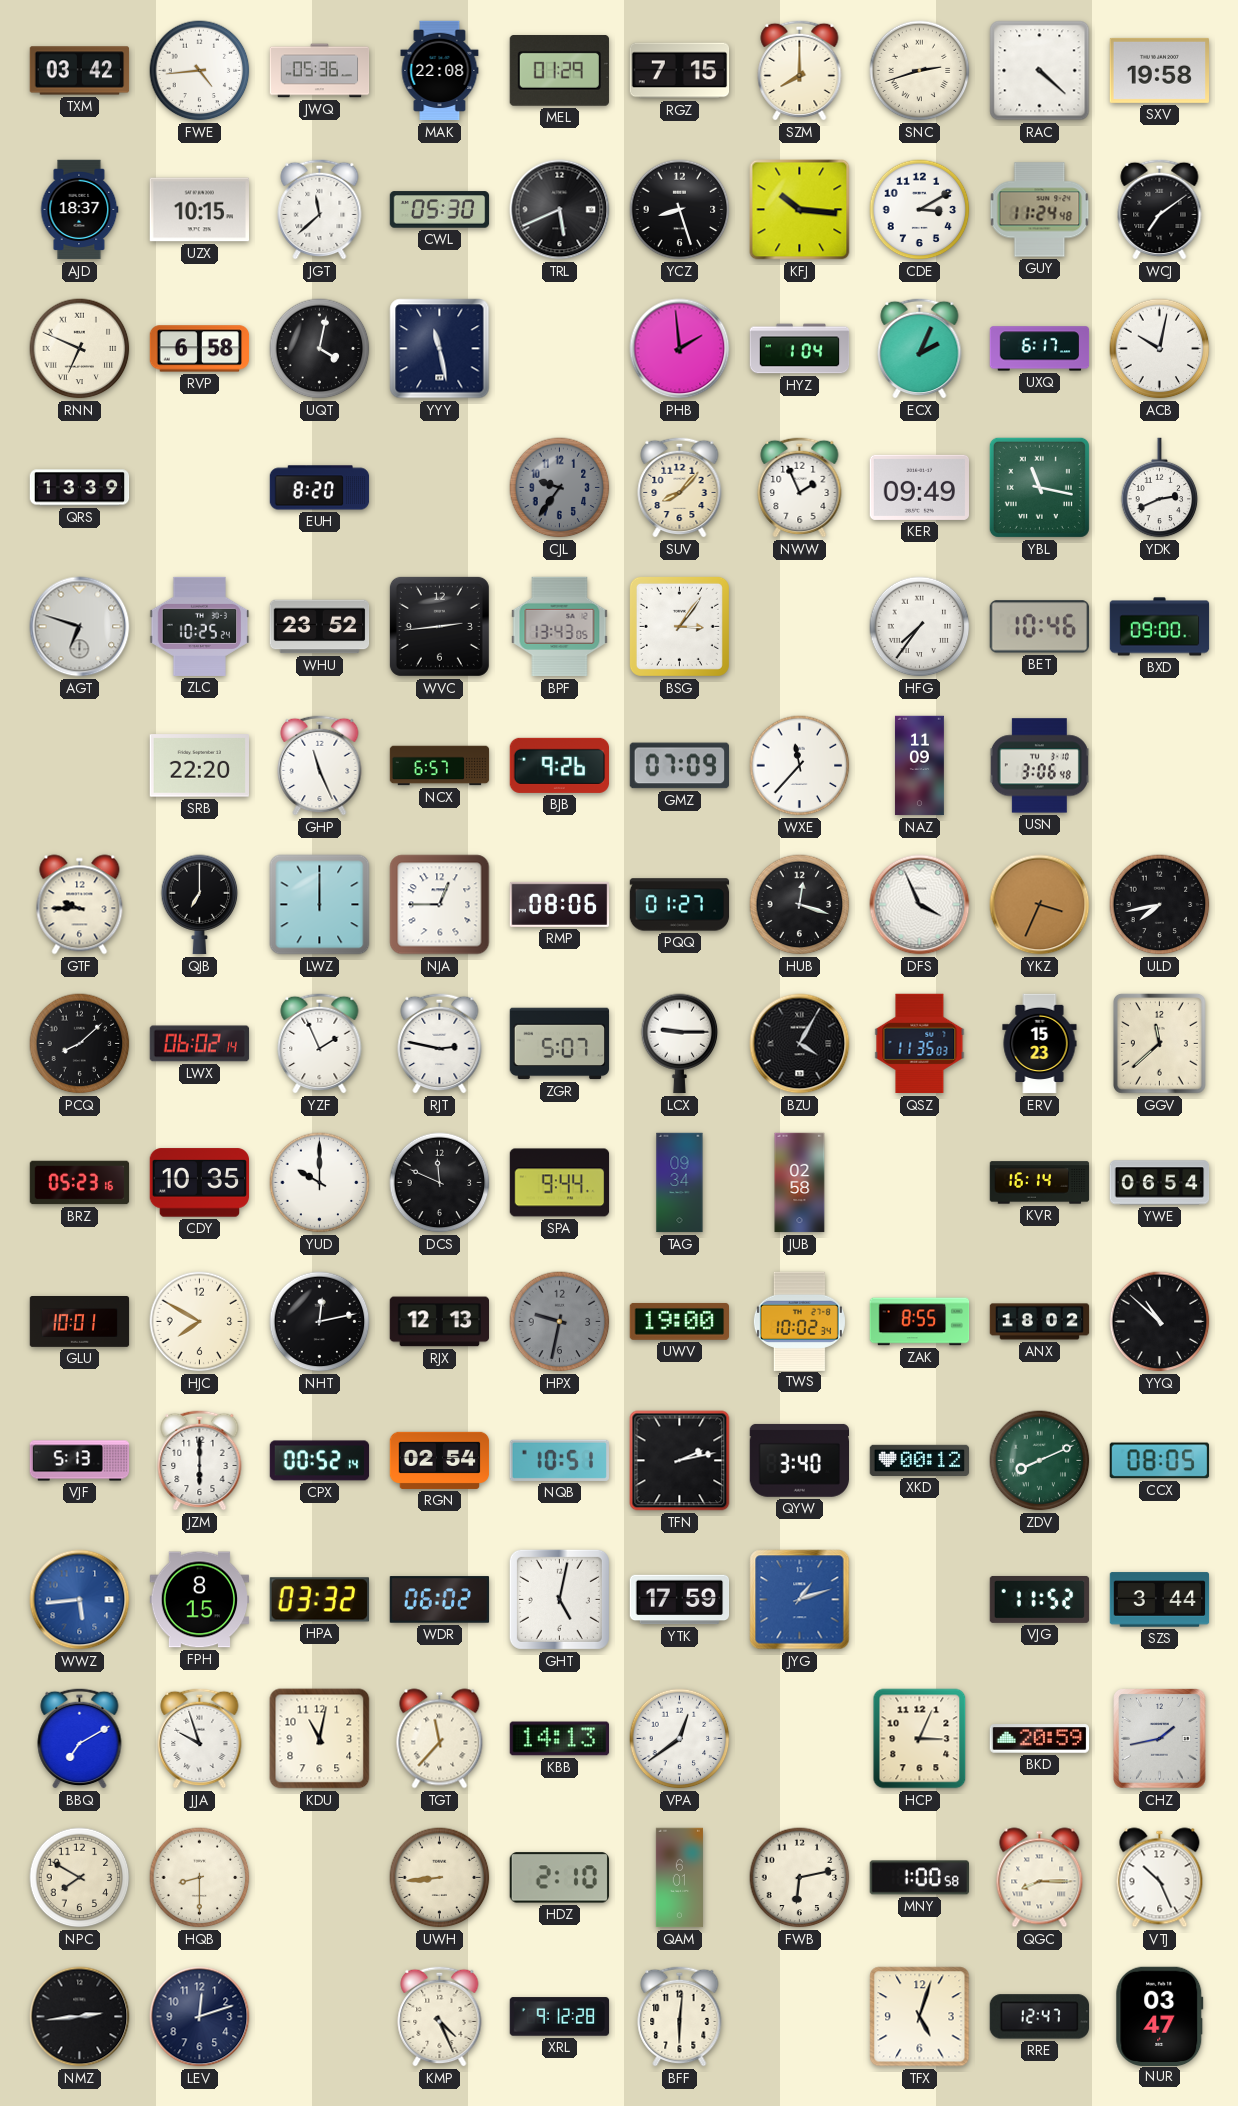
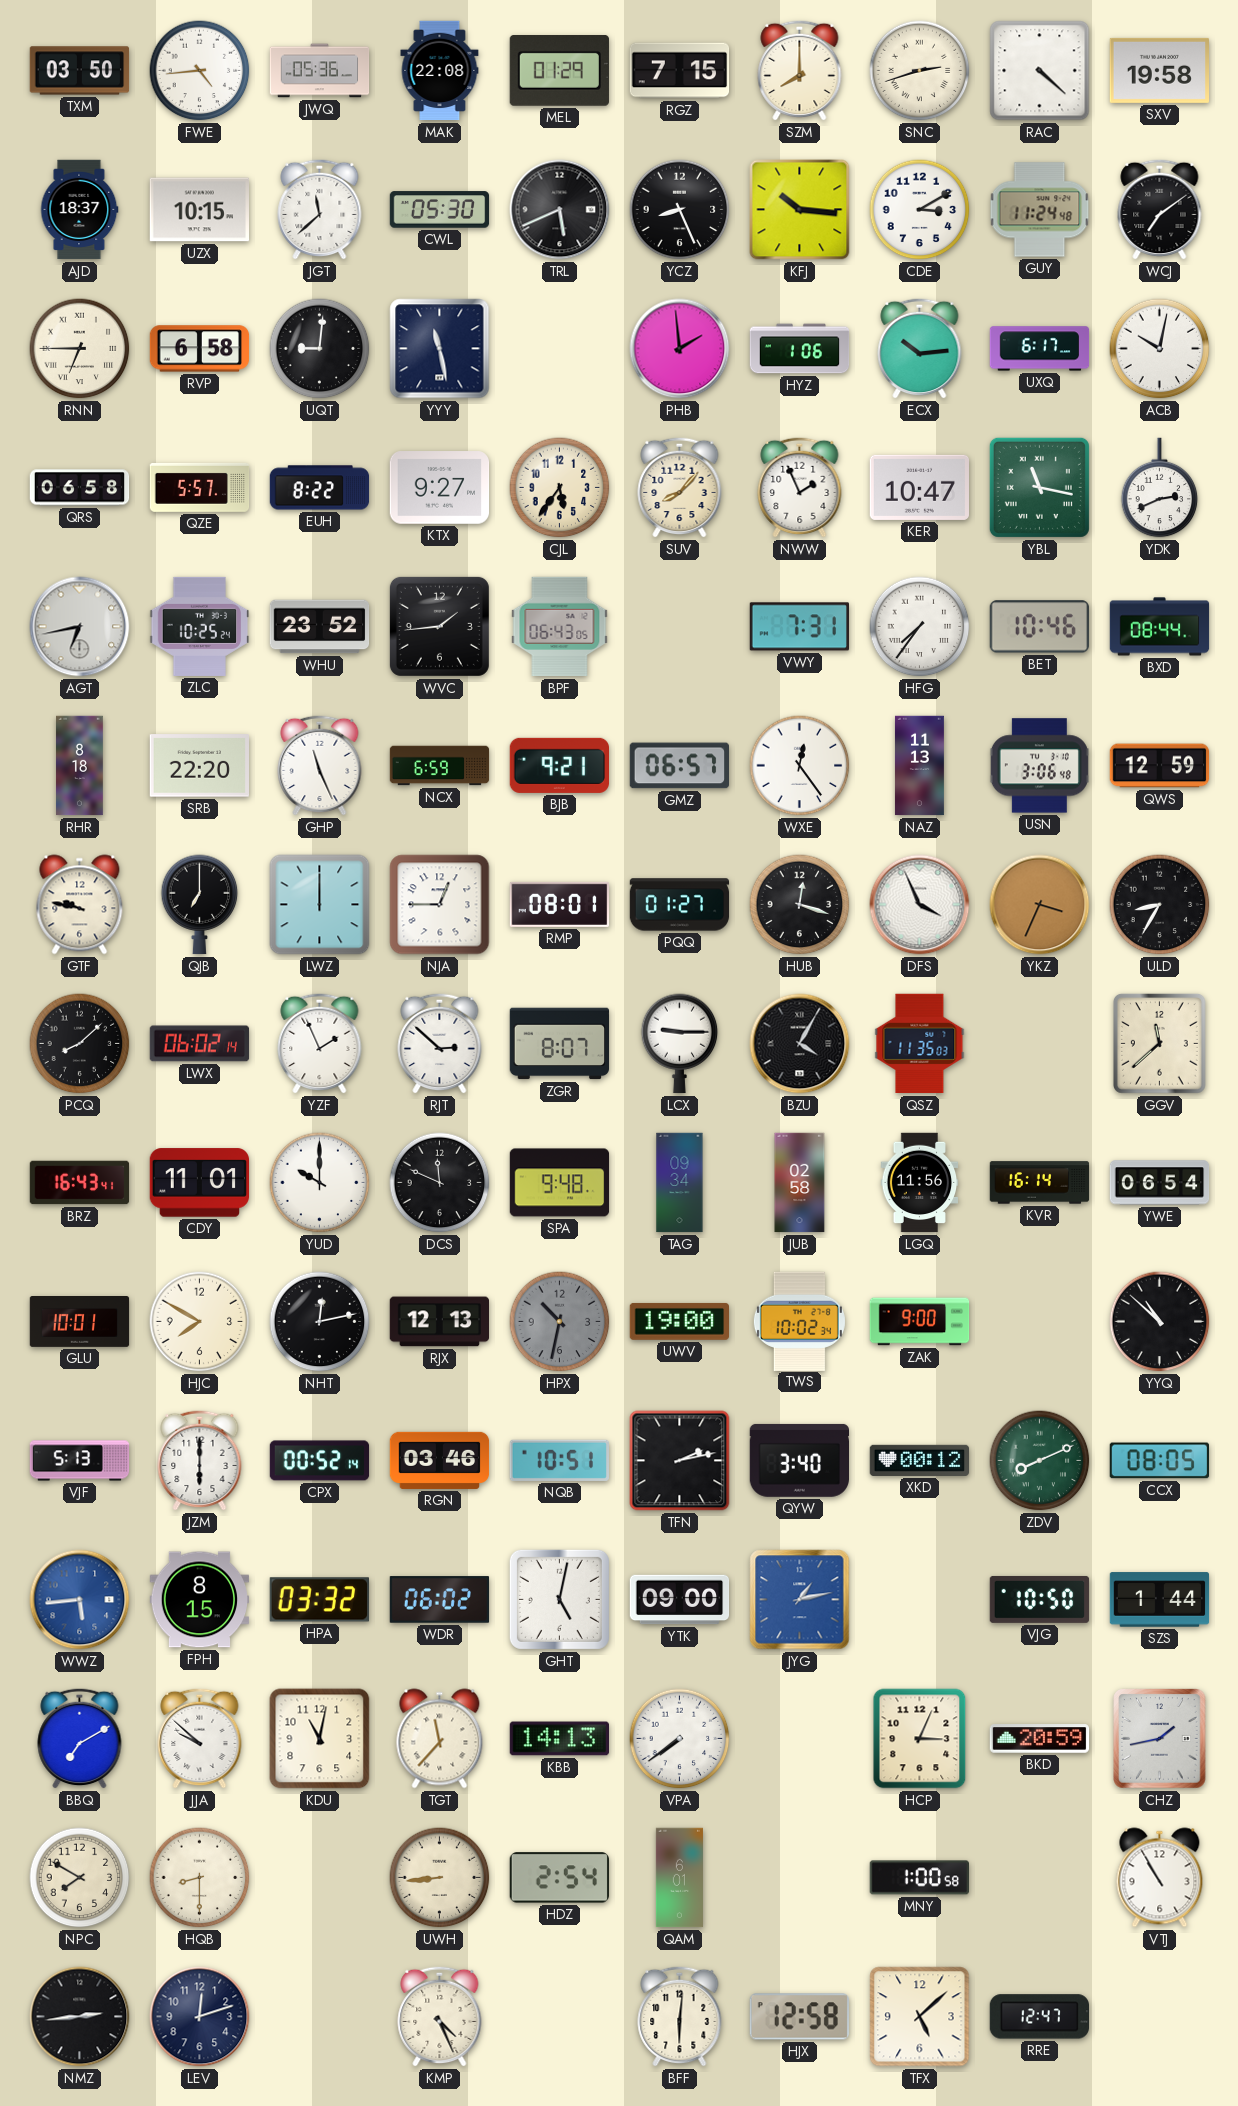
TXM: 03:42 -> 03:50
YCZ: 8:27 -> 8:26
RNN: 6:49 -> 6:45
UQT: 4:02 -> 9:01
HYZ: 1:04 -> 1:06
ECX: 2:04 -> 10:14
QRS: 13:39 -> 06:58
QZE: none -> 5:57
EUH: 8:20 -> 8:22
KTX: none -> 9:27
CJL: 9:36 -> 5:36
CJL dial: grey -> cream
KER: 09:49 -> 10:47
AGT: 6:48 -> 6:43
WVC: 2:44 -> 1:44
BPF: 13:43 -> 06:43
BSG: 3:06 -> none
VWY: none -> 7:31
BXD: 09:00 -> 08:44
RHR: none -> 8:18
NCX: 6:57 -> 6:59
BJB: 9:26 -> 9:21
GMZ: 07:09 -> 06:57
WXE: 11:37 -> 12:24
NAZ: 11:09 -> 11:13
QWS: none -> 12:59
GTF: 9:45 -> 9:47
RMP: 08:06 -> 08:01
ULD: 7:43 -> 8:35
RJT: 2:47 -> 2:52
ZGR: 5:07 -> 8:07
ERV: 15:23 -> none
BRZ: 05:23 -> 16:43
CDY: 10:35 -> 11:01
SPA: 9:44 -> 9:48
LGQ: none -> 11:56
HPX: 9:32 -> 10:32
ZAK: 8:55 -> 9:00
ANX: 18:02 -> none
RGN: 02:54 -> 03:46
YTK: 17:59 -> 09:00
JYG: 1:12 -> 1:13
VJG: 11:52 -> 10:50
SZS: 3:44 -> 1:44
JJA: 9:57 -> 9:52
VPA: 12:39 -> 7:39
HDZ: 2:10 -> 2:54
FWB: 6:13 -> none
QGC: 8:15 -> none
VTJ: 10:26 -> 10:55
XRL: 9:12 -> none
HJX: none -> 12:58
TFX: 5:03 -> 5:08
NUR: 03:47 -> none
